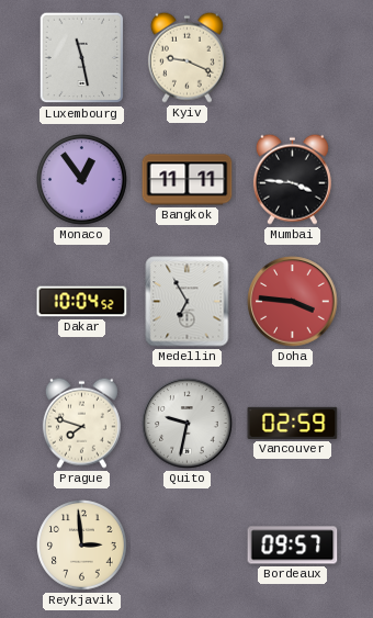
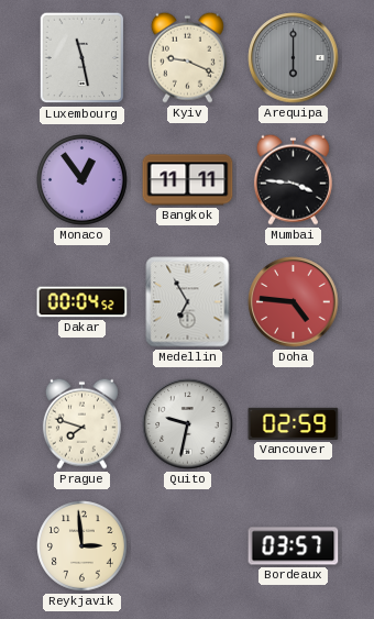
Arequipa: none -> 6:00
Dakar: 10:04 -> 00:04
Doha: 3:46 -> 4:46
Bordeaux: 09:57 -> 03:57
